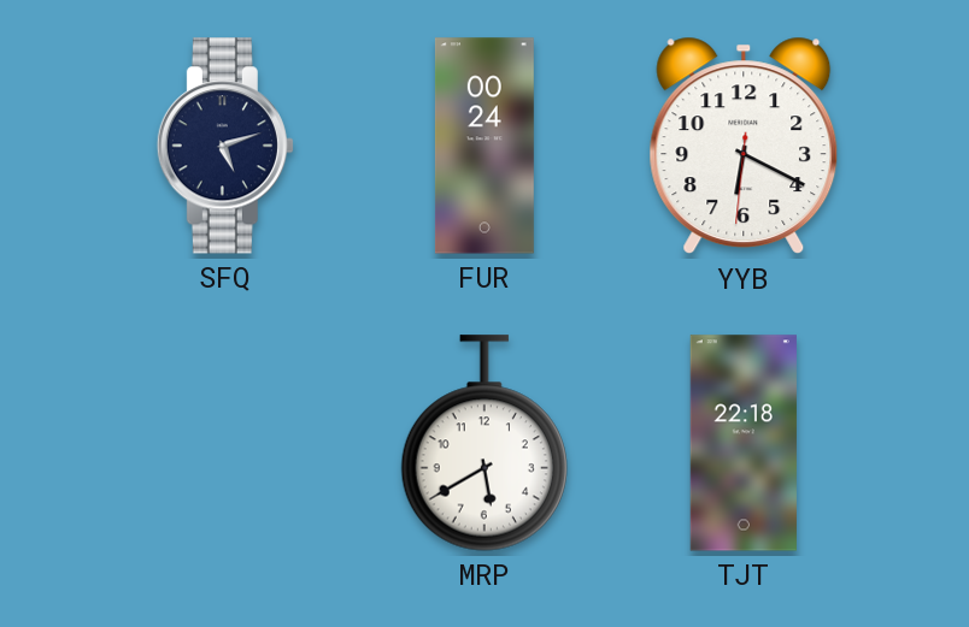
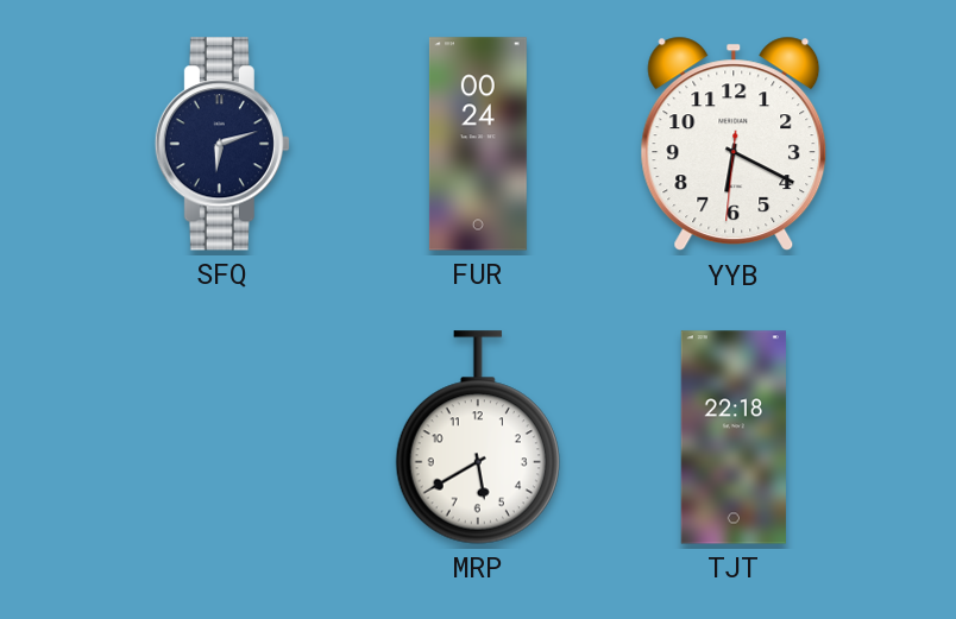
SFQ: 5:12 -> 6:12
